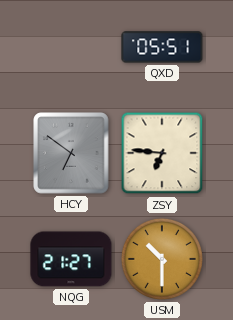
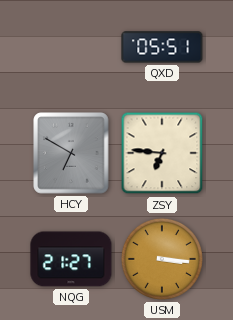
HCY: 6:51 -> 6:50
USM: 10:30 -> 3:16
